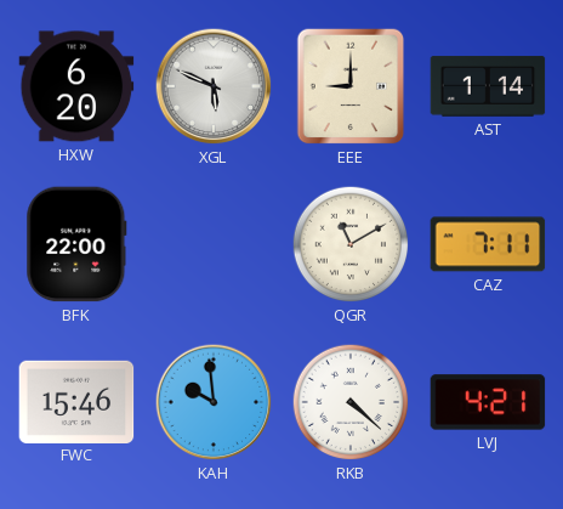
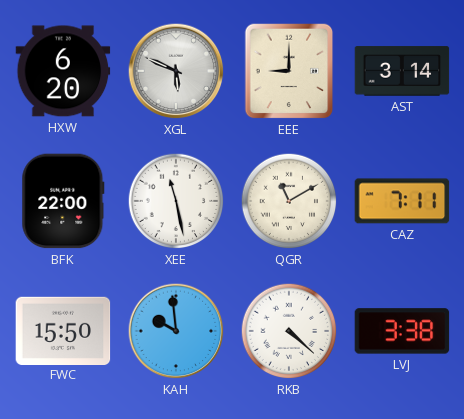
AST: 1:14 -> 3:14
XEE: none -> 11:28
FWC: 15:46 -> 15:50
LVJ: 4:21 -> 3:38
